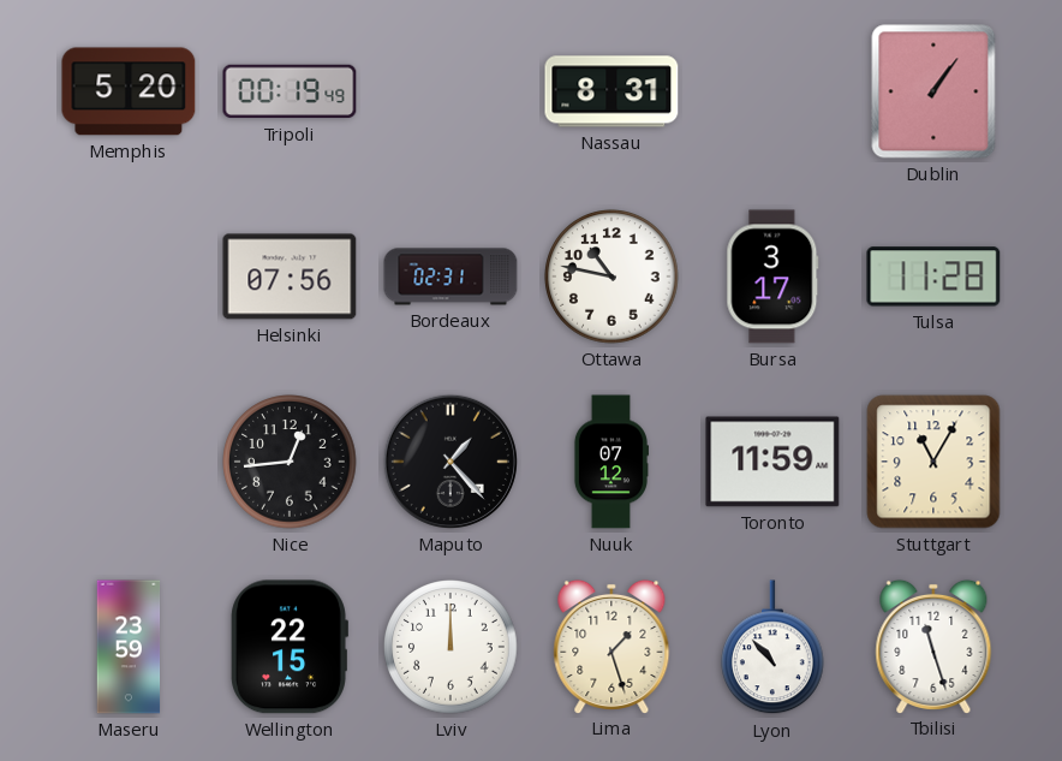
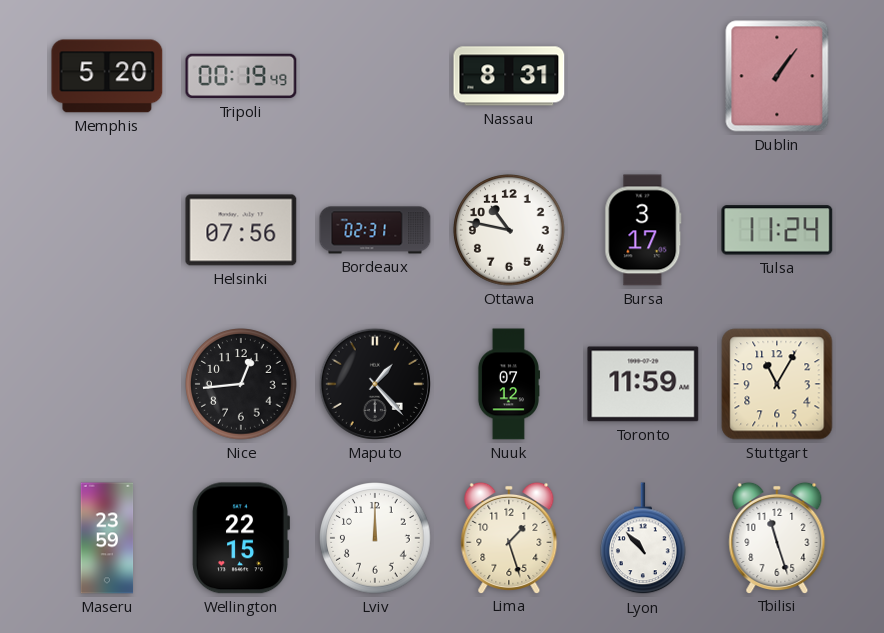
Tulsa: 11:28 -> 11:24
